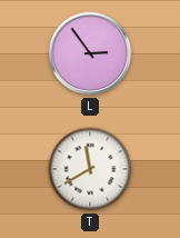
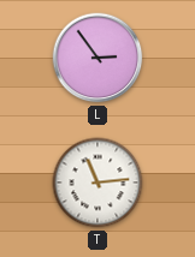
T: 11:40 -> 11:14
